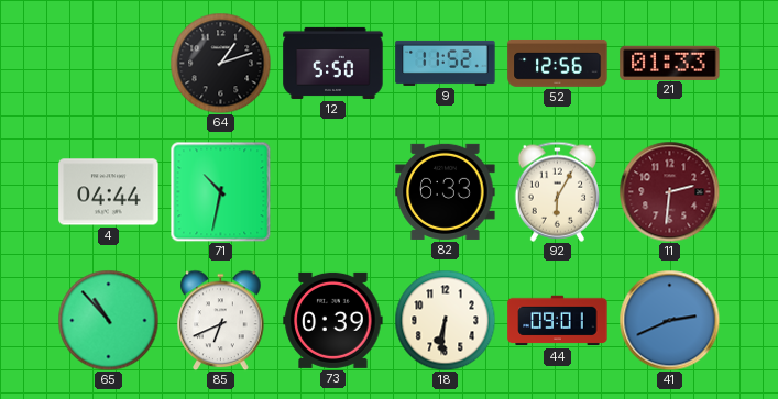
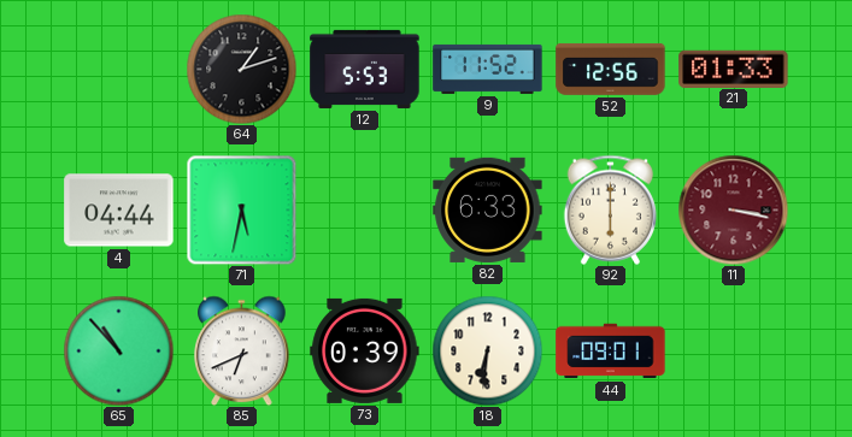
12: 5:50 -> 5:53
71: 10:32 -> 5:32
92: 6:05 -> 6:00
11: 2:31 -> 3:17
41: 2:41 -> none
